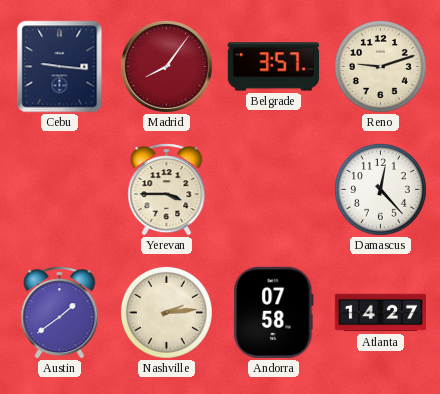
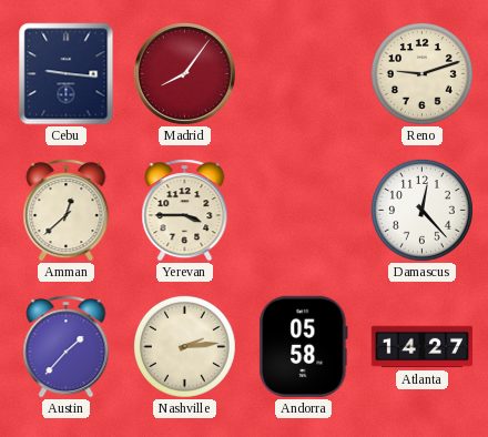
Belgrade: 3:57 -> none
Amman: none -> 12:38
Austin: 1:39 -> 1:37
Andorra: 07:58 -> 05:58
